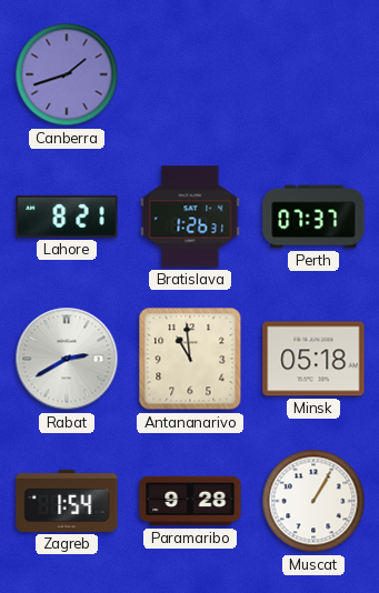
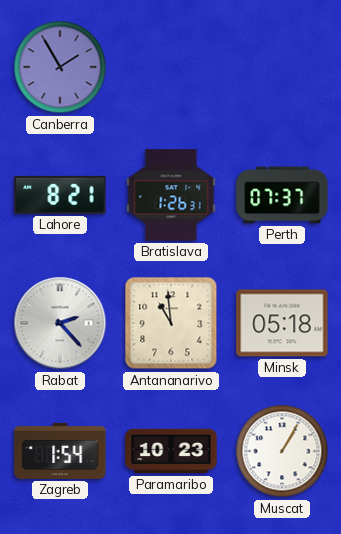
Canberra: 1:42 -> 1:55
Rabat: 2:40 -> 2:23
Paramaribo: 9:28 -> 10:23
